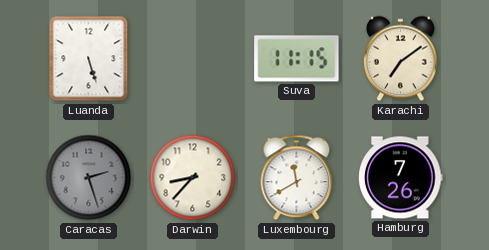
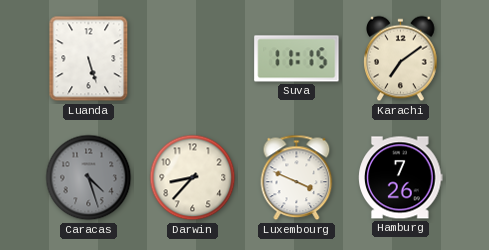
Caracas: 2:27 -> 4:27
Luxembourg: 11:40 -> 3:49
